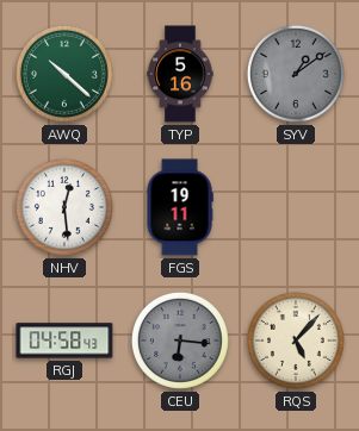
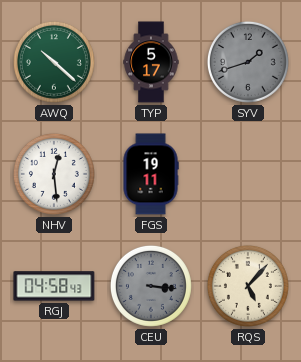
TYP: 5:16 -> 5:17
SYV: 1:09 -> 1:42
CEU: 6:16 -> 3:16
